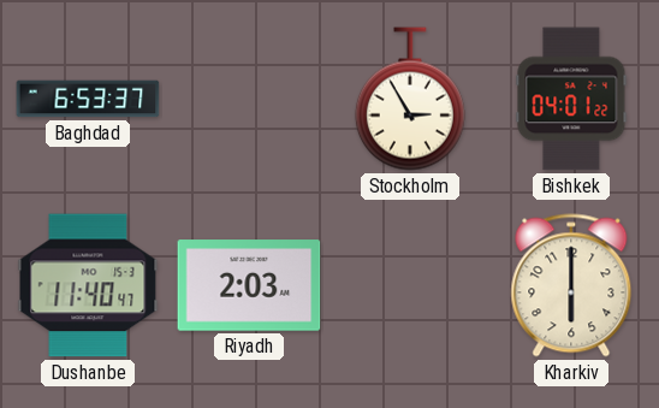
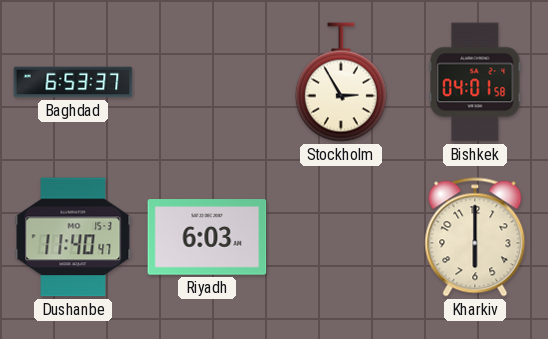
Bishkek: 04:01:22 -> 04:01:58
Riyadh: 2:03 -> 6:03
